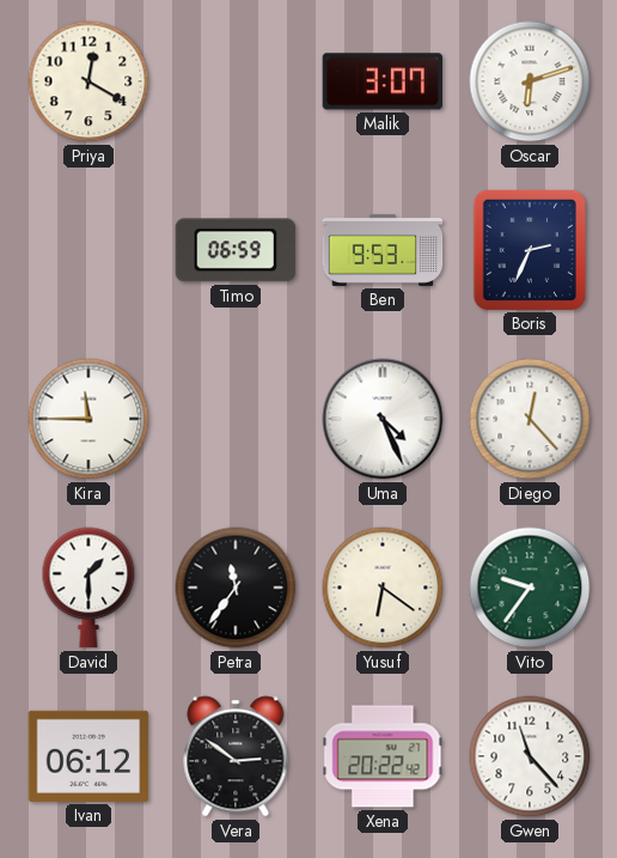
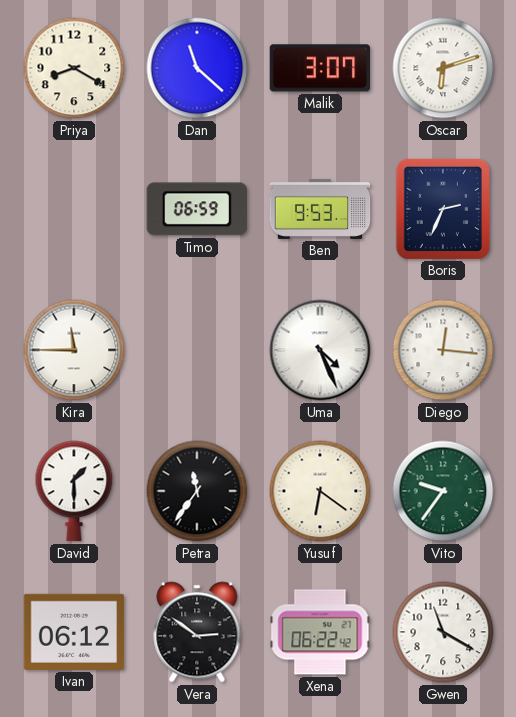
Priya: 12:20 -> 8:20
Dan: none -> 11:22
Diego: 12:23 -> 12:16
Xena: 20:22 -> 06:22
Gwen: 11:23 -> 11:20
